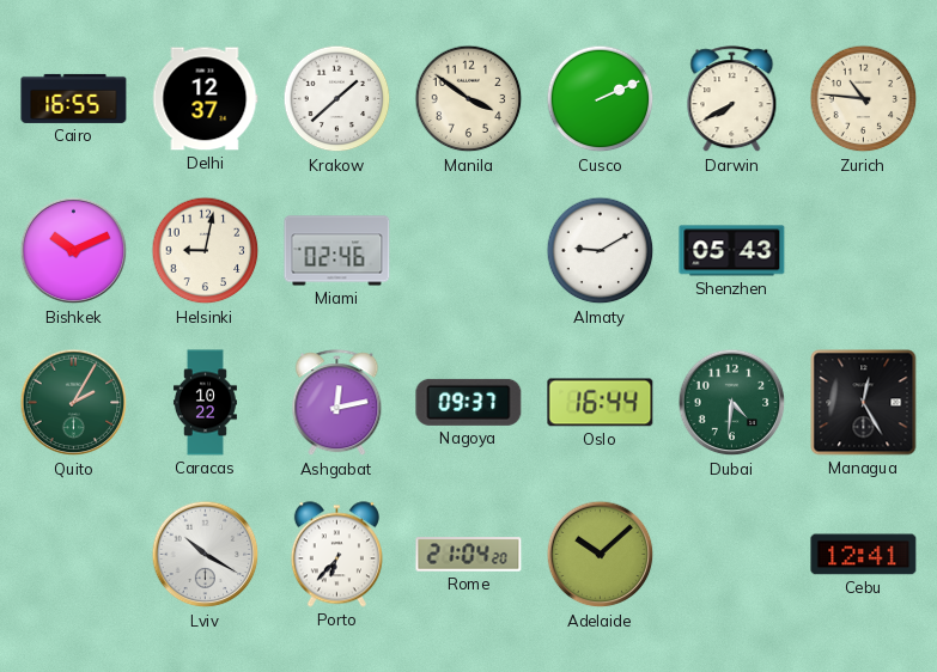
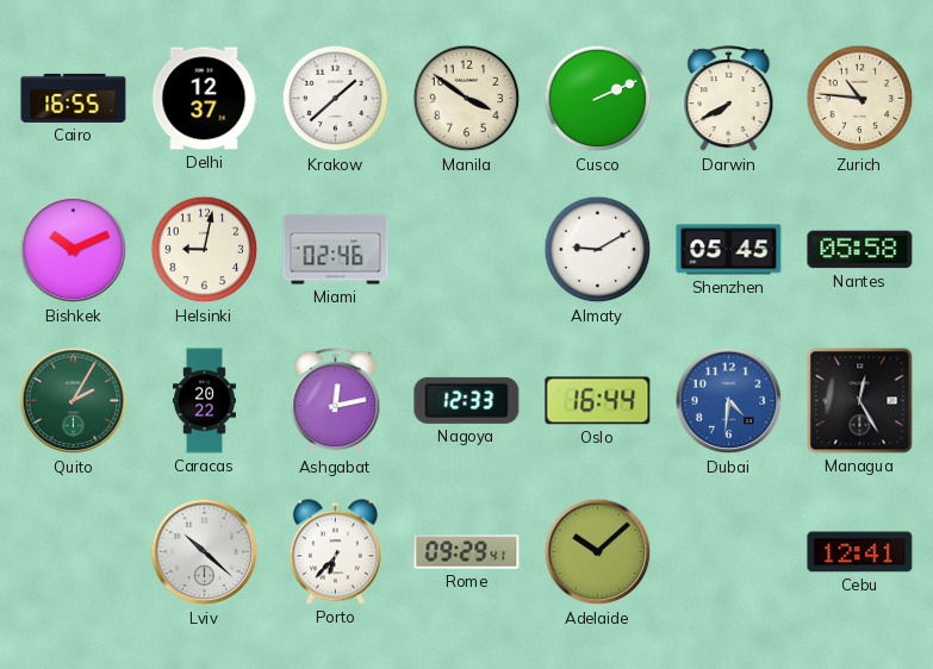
Shenzhen: 05:43 -> 05:45
Nantes: none -> 05:58
Caracas: 10:22 -> 20:22
Nagoya: 09:37 -> 12:33
Dubai dial: green -> blue
Lviv: 10:20 -> 10:22
Rome: 21:04 -> 09:29
